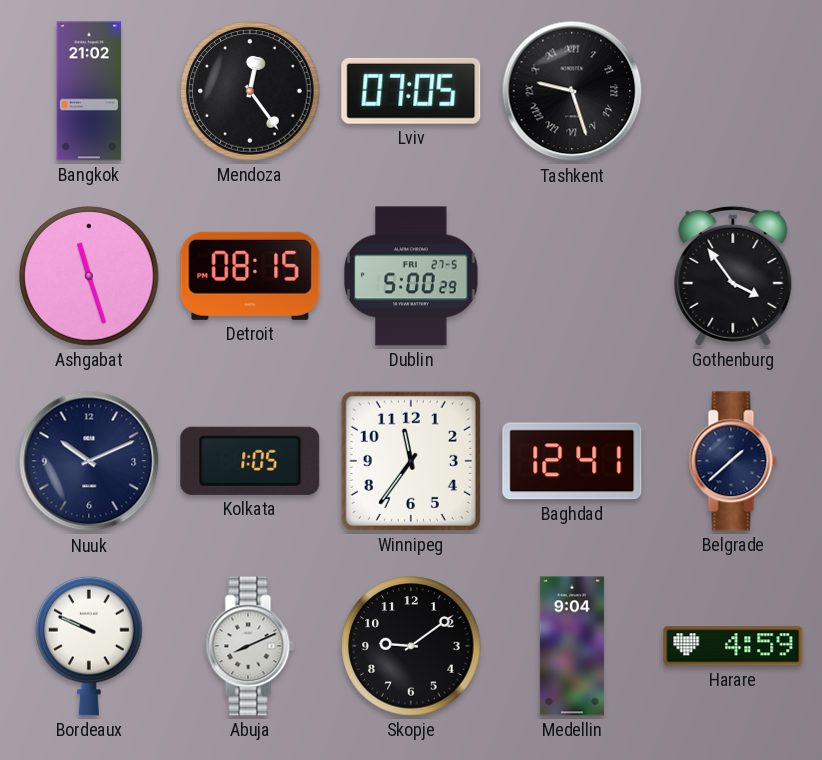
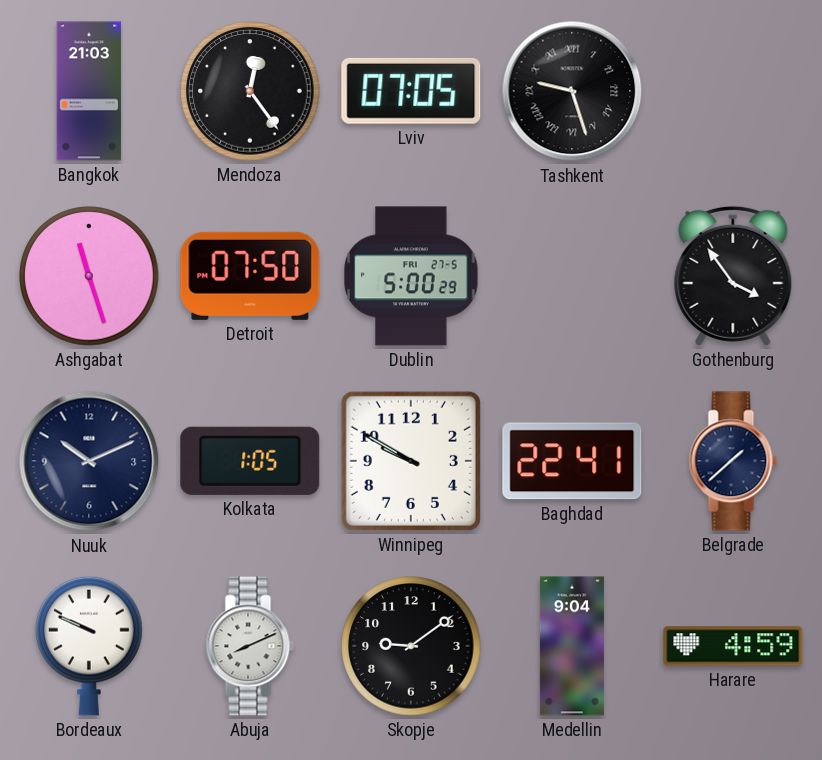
Bangkok: 21:02 -> 21:03
Detroit: 08:15 -> 07:50
Winnipeg: 11:36 -> 9:50
Baghdad: 12:41 -> 22:41
